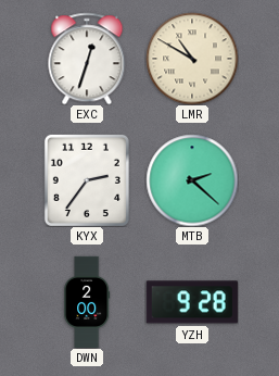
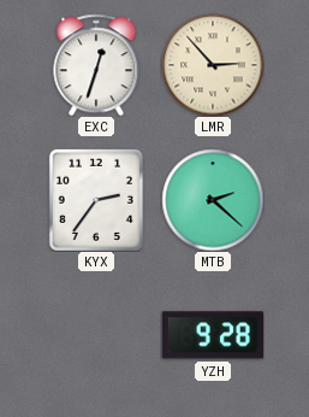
LMR: 10:50 -> 2:53
DWN: 2:00 -> none
